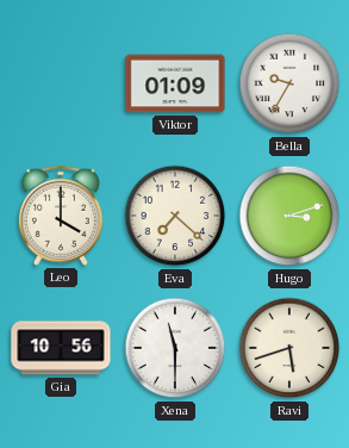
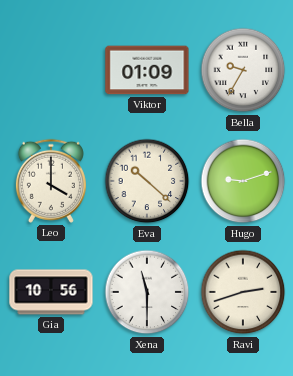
Eva: 7:22 -> 10:22
Hugo: 3:12 -> 9:12
Ravi: 5:42 -> 2:42
